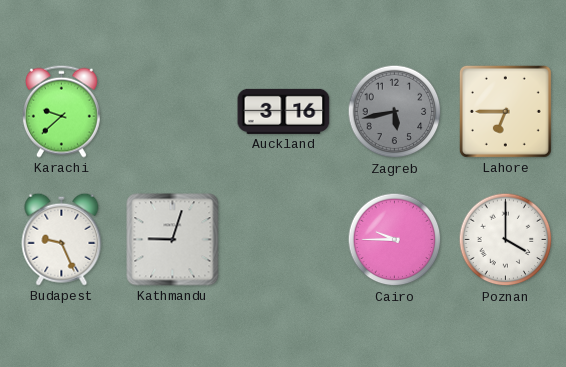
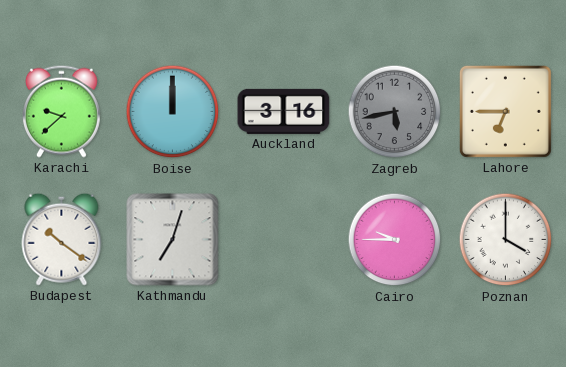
Boise: none -> 12:00
Budapest: 9:26 -> 10:21
Kathmandu: 9:03 -> 7:03
